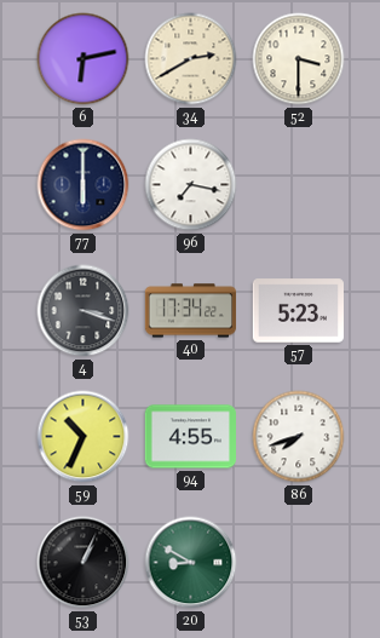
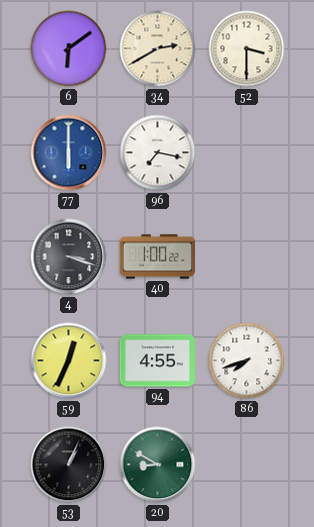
6: 6:13 -> 6:09
77 dial: navy -> blue
40: 17:34 -> 1:00
57: 5:23 -> none
59: 10:34 -> 12:34
